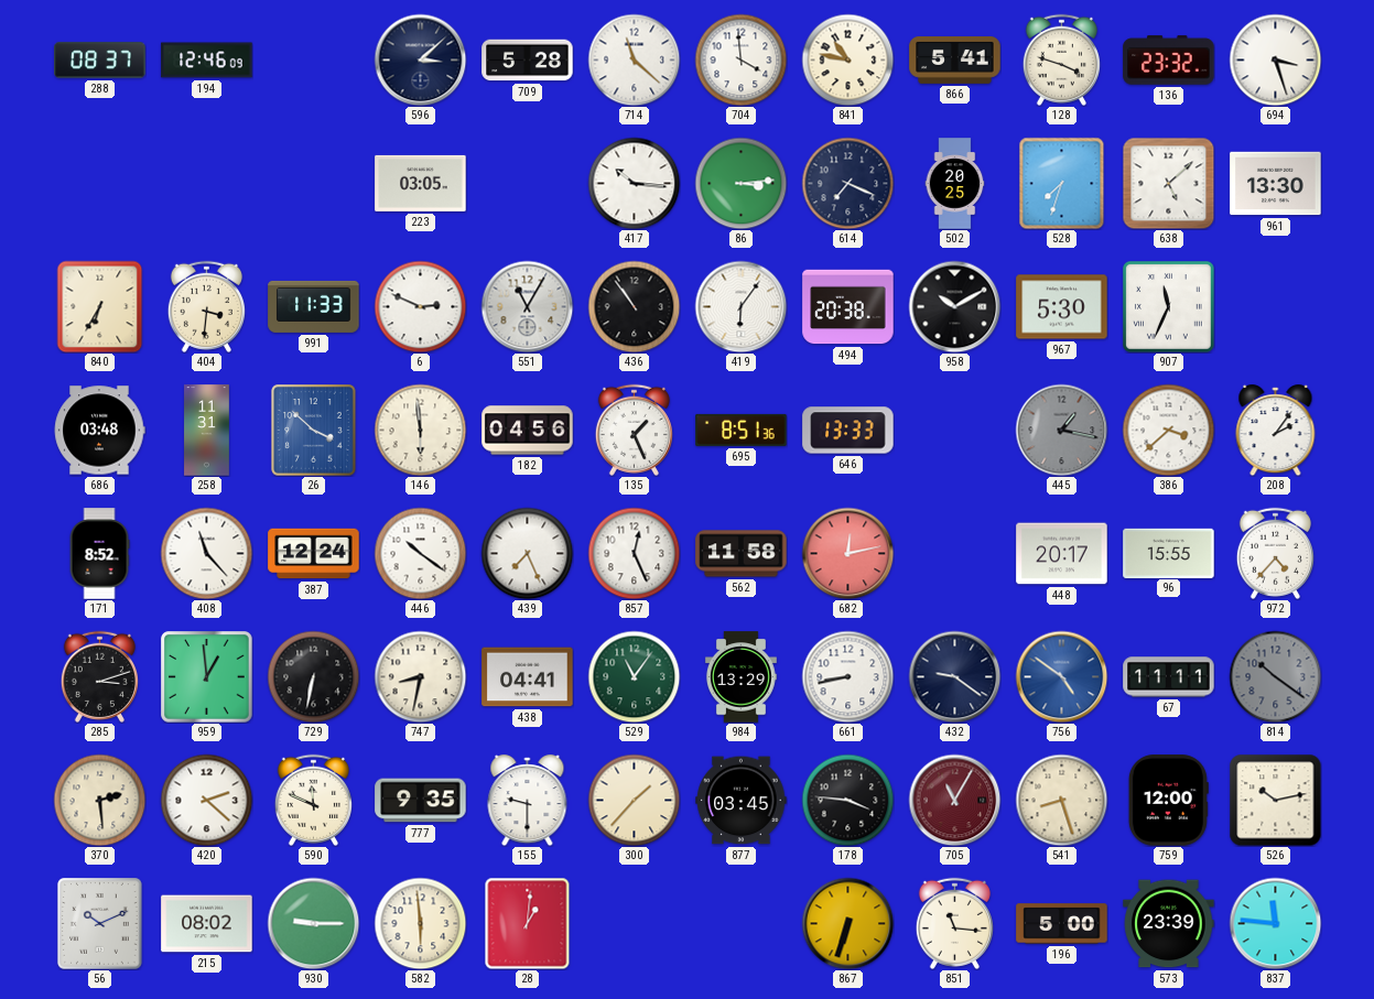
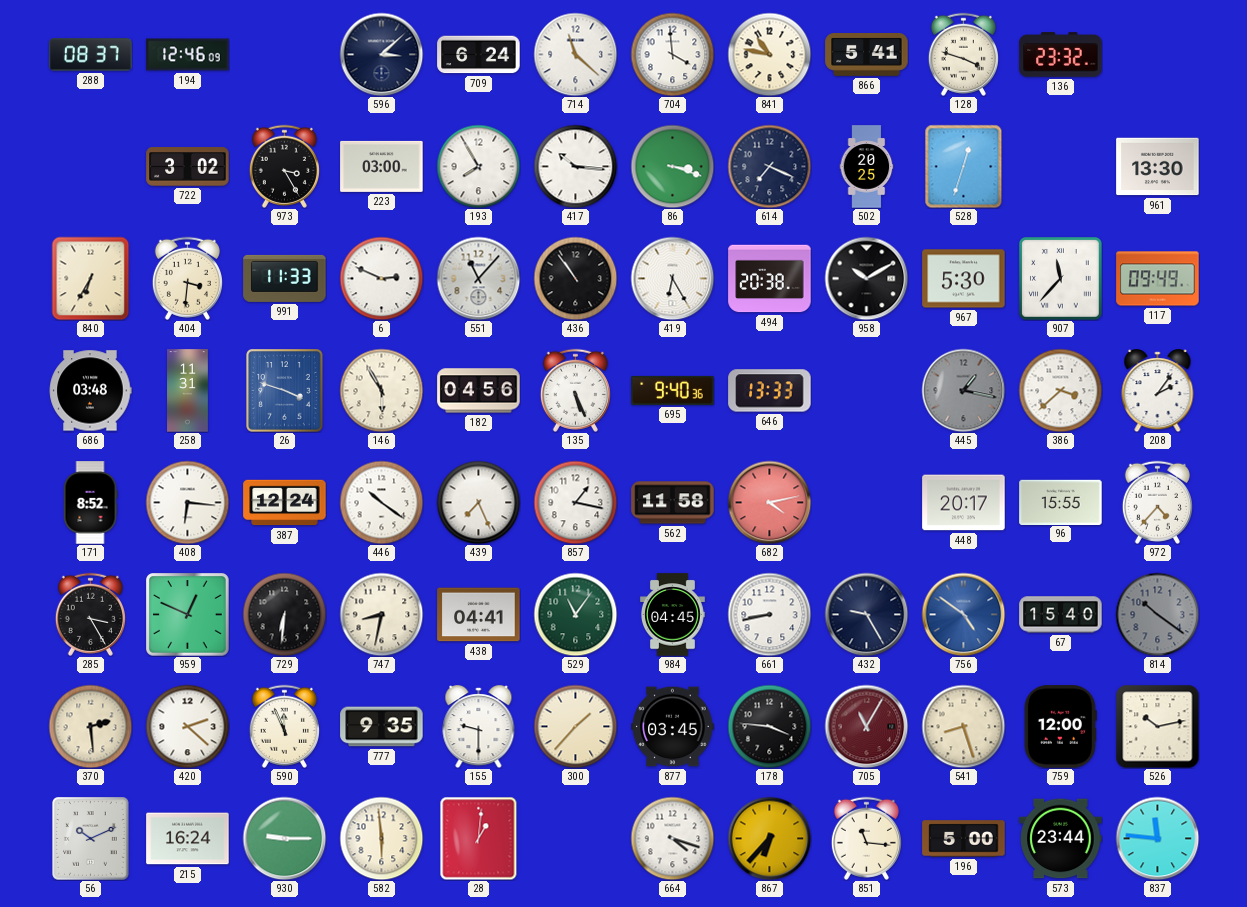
709: 5:28 -> 6:24
694: 3:27 -> none
722: none -> 3:02
973: none -> 3:25
223: 03:05 -> 03:00
193: none -> 7:55
86: 3:14 -> 3:18
528: 7:33 -> 12:33
638: 5:08 -> none
551: 11:05 -> 11:07
419: 6:06 -> 6:25
907: 11:34 -> 11:37
117: none -> 09:49
26: 3:52 -> 3:48
146: 5:59 -> 5:55
135: 1:26 -> 5:26
695: 8:51 -> 9:40
408: 11:23 -> 6:16
857: 12:26 -> 1:17
682: 12:13 -> 4:13
285: 3:12 -> 3:25
959: 12:59 -> 12:49
729: 6:32 -> 6:31
984: 13:29 -> 04:45
432: 9:21 -> 9:25
67: 11:11 -> 15:40
590: 11:49 -> 11:56
215: 08:02 -> 16:24
664: none -> 4:18
867: 6:33 -> 6:37
573: 23:39 -> 23:44
